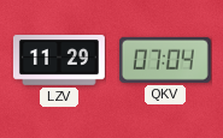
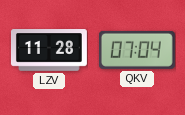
LZV: 11:29 -> 11:28
